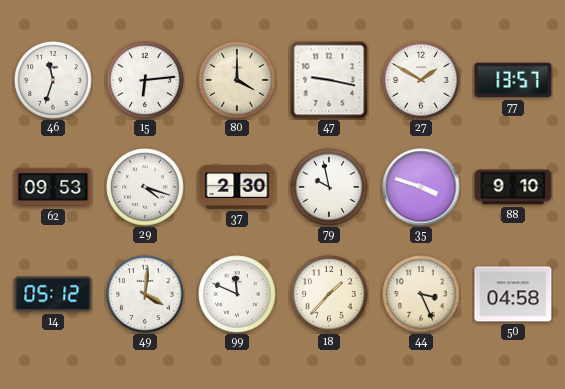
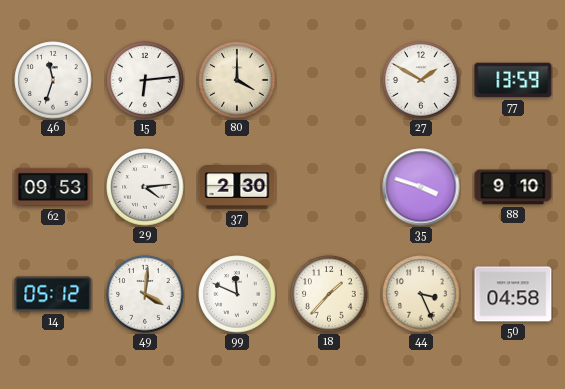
47: 9:17 -> none
77: 13:57 -> 13:59
29: 4:18 -> 4:14
79: 9:58 -> none
